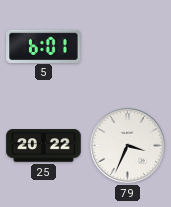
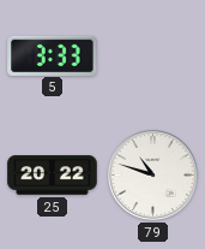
5: 6:01 -> 3:33
79: 3:34 -> 10:48
